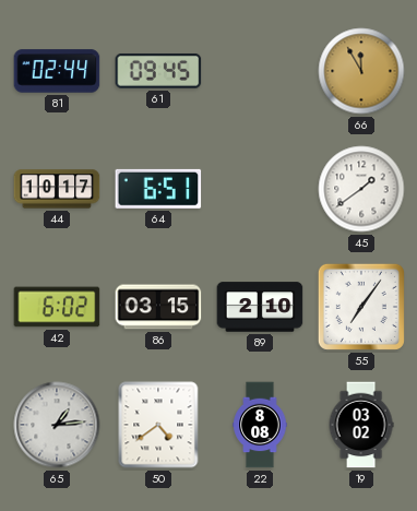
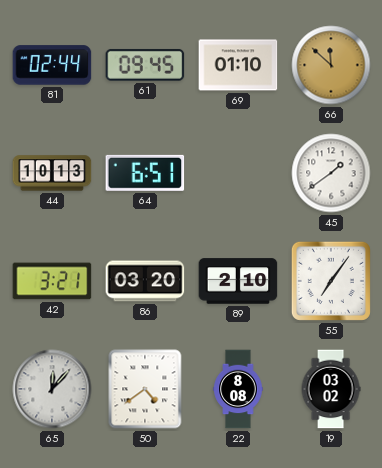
69: none -> 01:10
66: 11:55 -> 11:52
44: 10:17 -> 10:13
42: 6:02 -> 3:21
86: 03:15 -> 03:20
65: 1:14 -> 12:07
